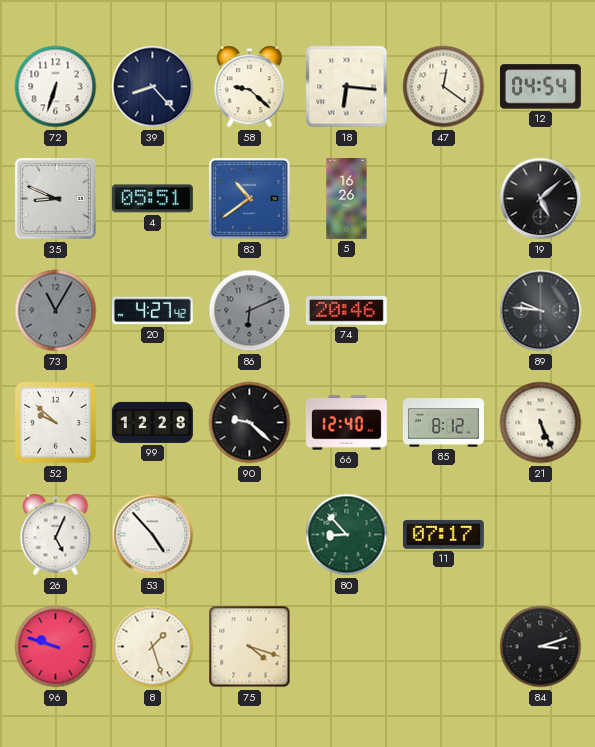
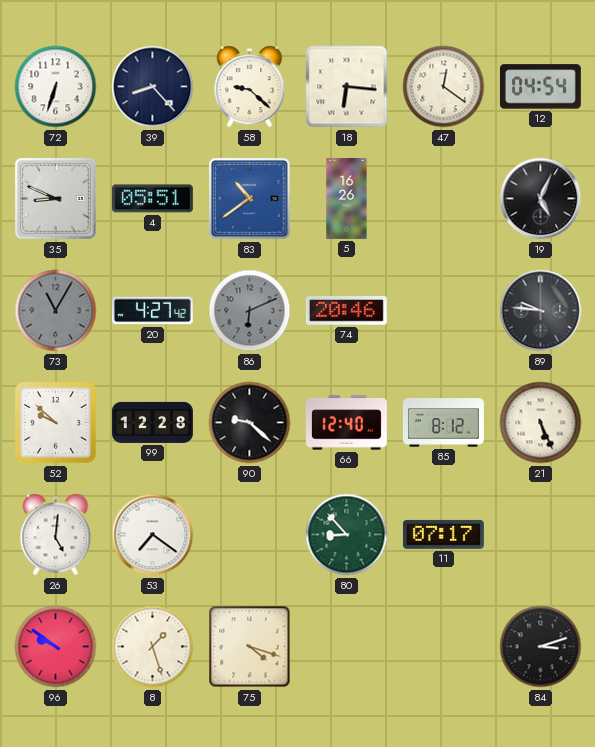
19: 5:08 -> 5:04
26: 5:04 -> 5:01
53: 4:53 -> 7:21
96: 9:48 -> 9:51
